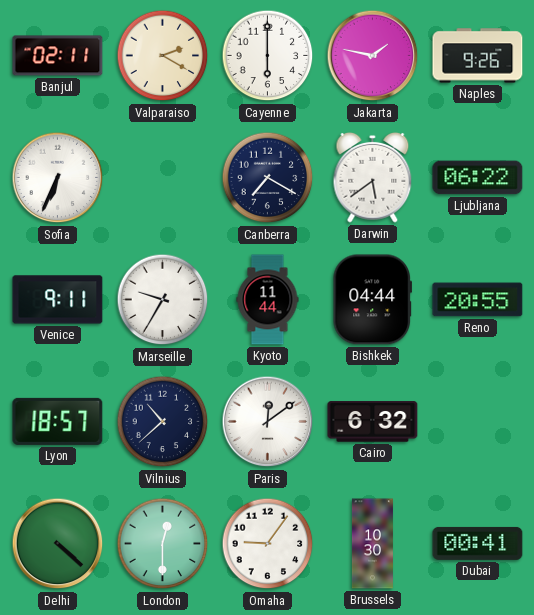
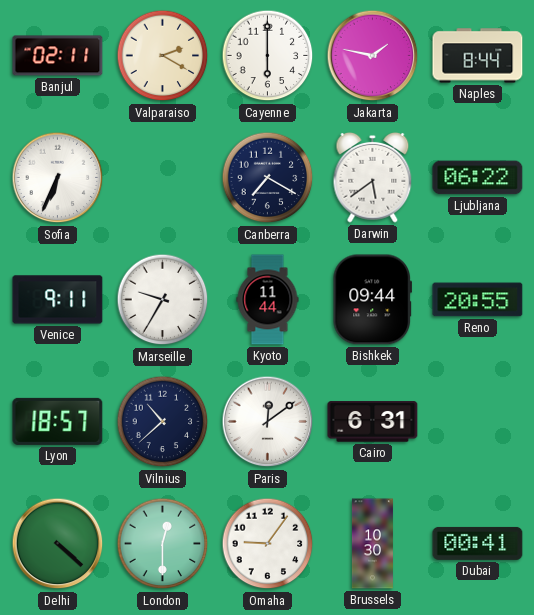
Naples: 9:26 -> 8:44
Bishkek: 04:44 -> 09:44
Cairo: 6:32 -> 6:31
